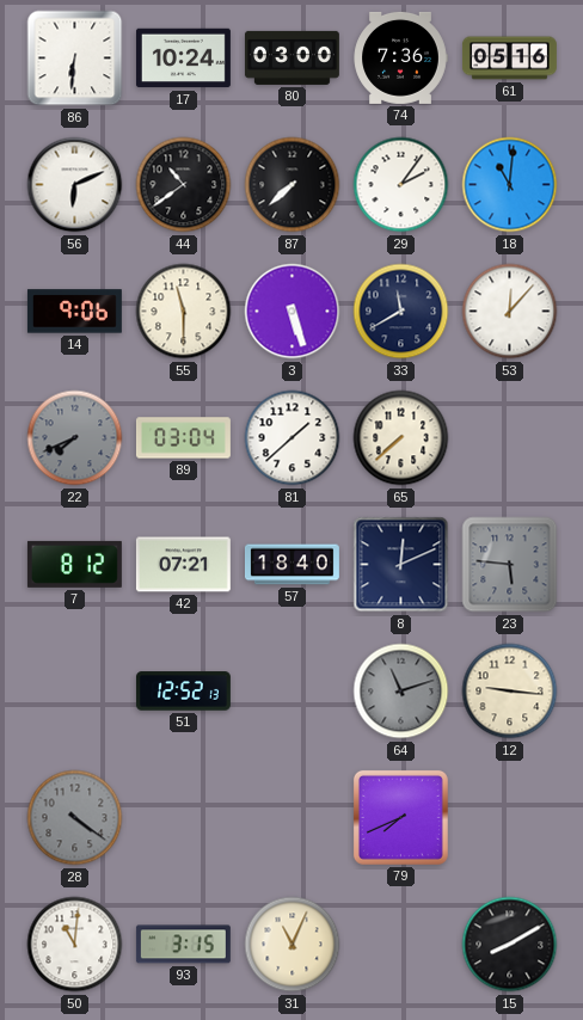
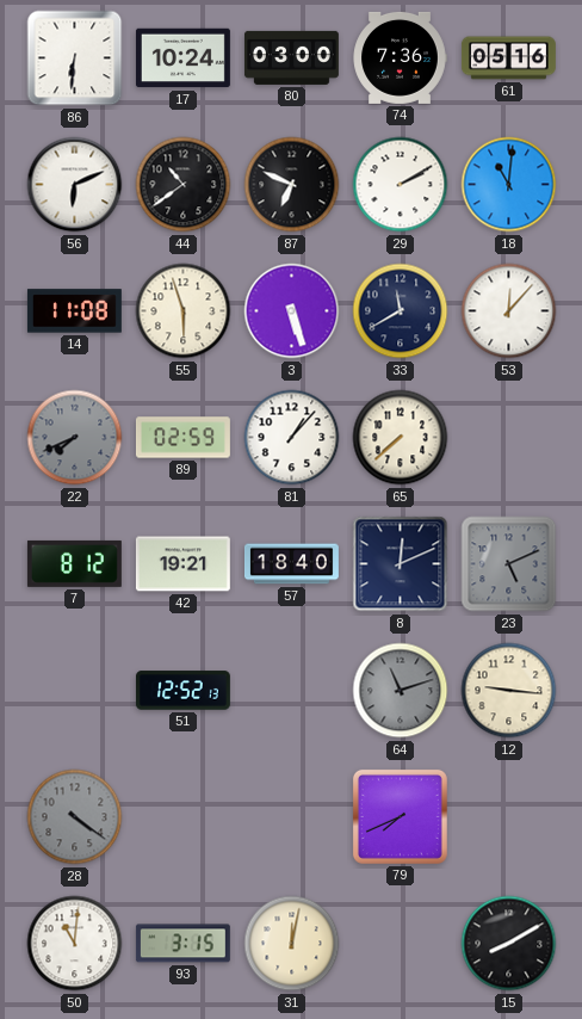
87: 7:38 -> 6:49
29: 2:06 -> 2:10
14: 9:06 -> 11:08
55: 11:30 -> 5:57
89: 03:04 -> 02:59
81: 1:38 -> 1:07
42: 07:21 -> 19:21
23: 5:46 -> 5:11
31: 11:04 -> 12:02
